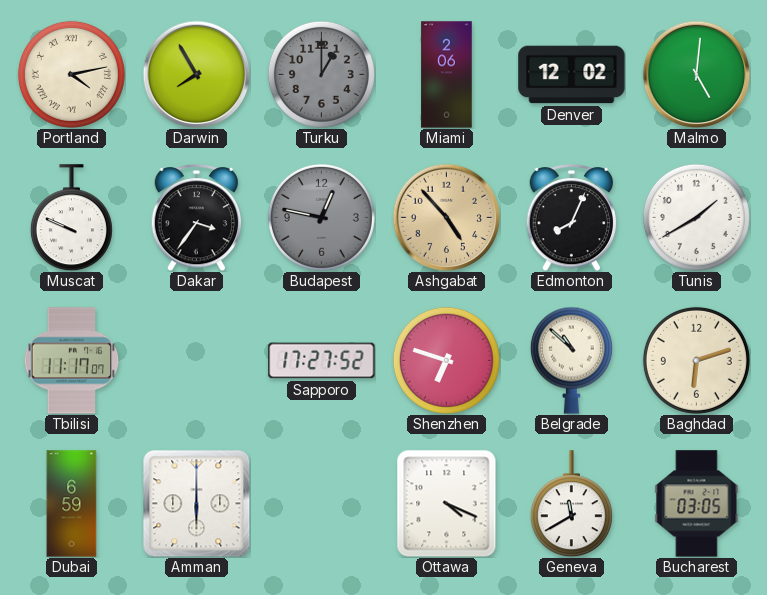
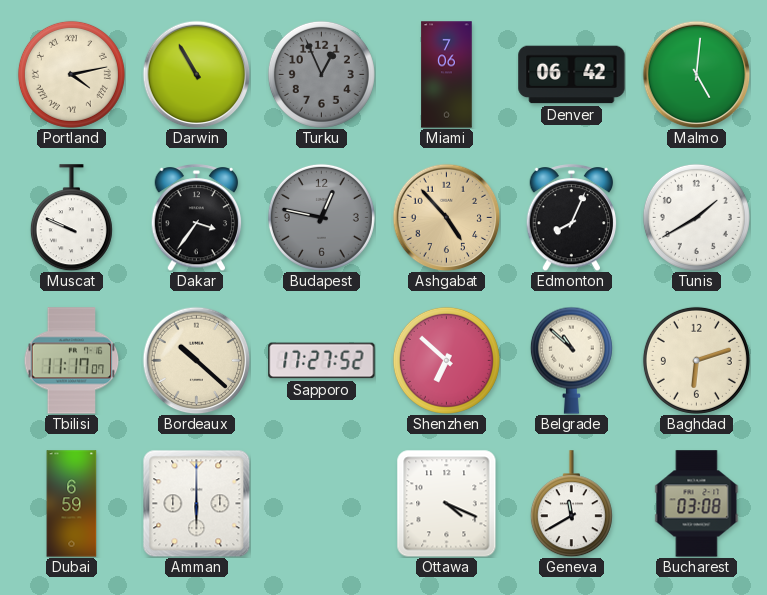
Darwin: 7:55 -> 10:55
Turku: 1:00 -> 12:56
Miami: 2:06 -> 7:06
Denver: 12:02 -> 06:42
Bordeaux: none -> 10:22
Shenzhen: 6:48 -> 6:52
Bucharest: 03:05 -> 03:08
